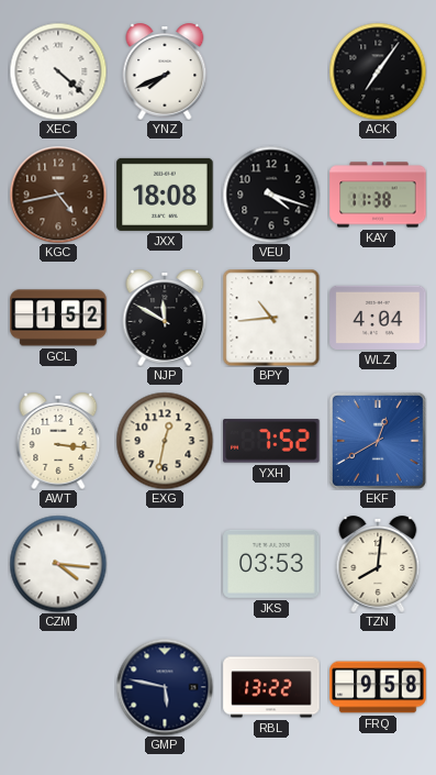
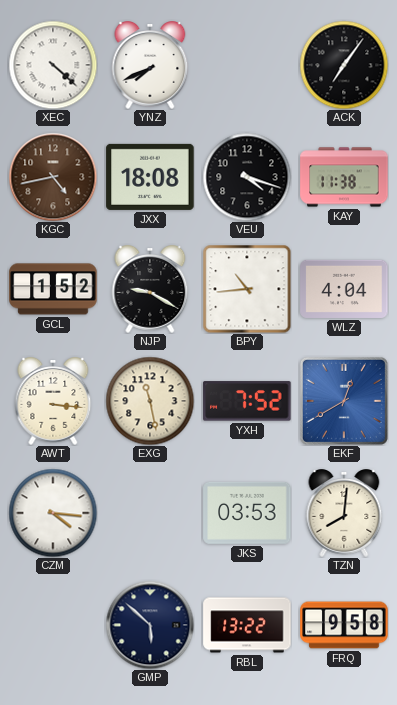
NJP: 11:50 -> 9:20
EXG: 12:32 -> 11:28
GMP: 5:47 -> 5:52
